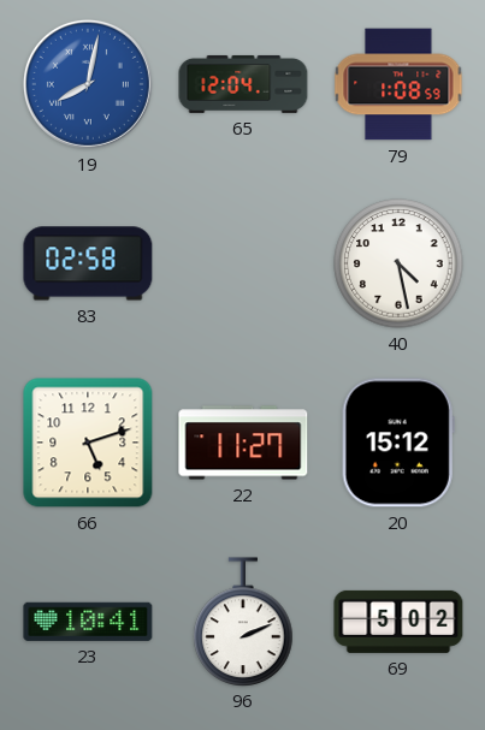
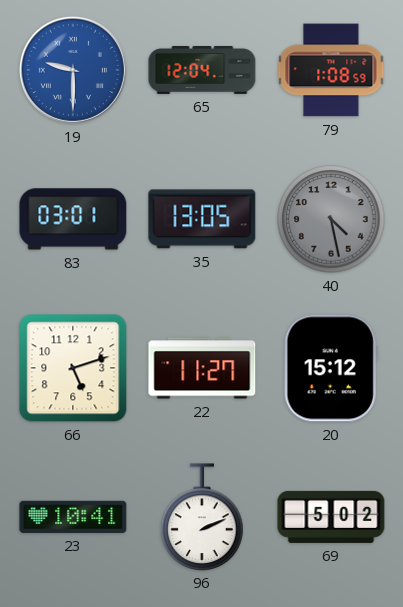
19: 8:02 -> 9:30
83: 02:58 -> 03:01
35: none -> 13:05
40 dial: white -> grey
